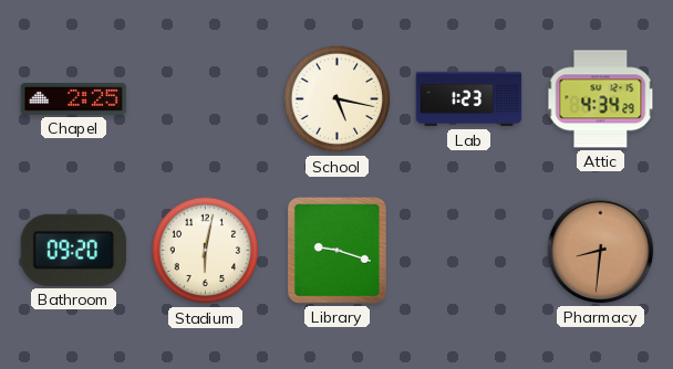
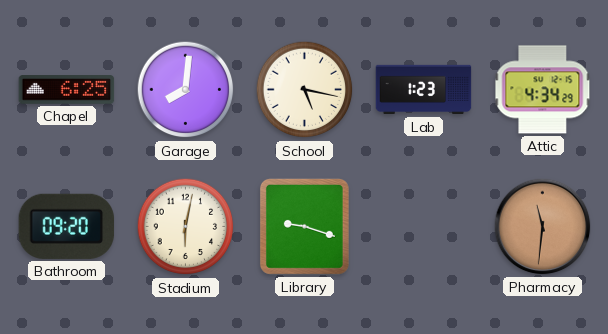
Chapel: 2:25 -> 6:25
Garage: none -> 8:01
Pharmacy: 8:31 -> 11:31
